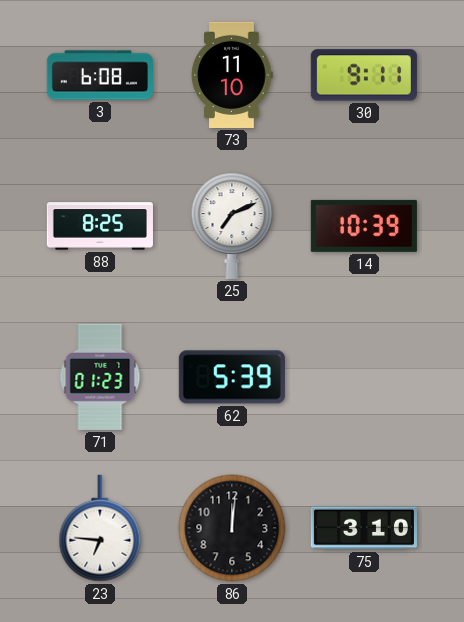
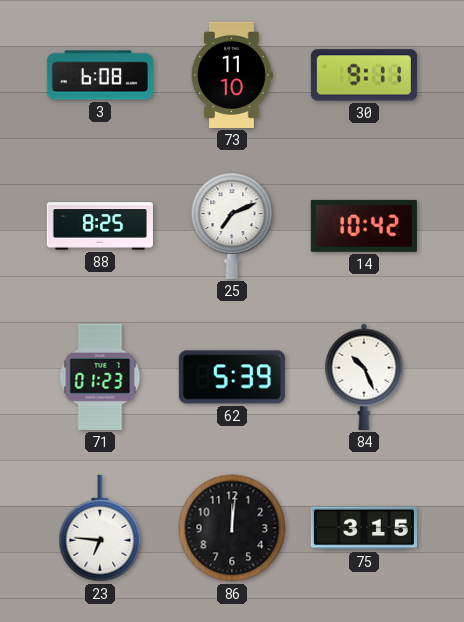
14: 10:39 -> 10:42
84: none -> 10:26
75: 3:10 -> 3:15
